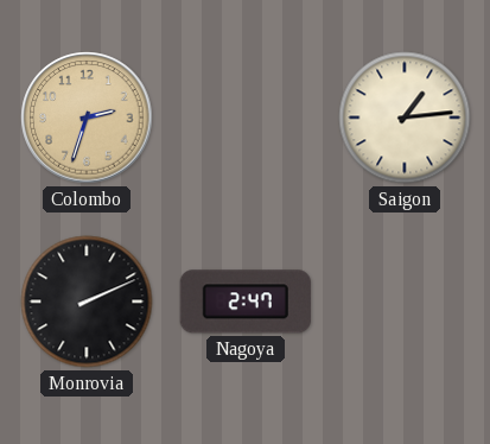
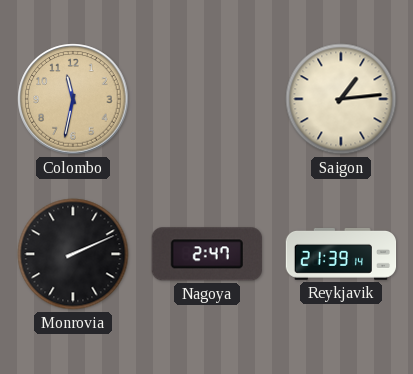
Colombo: 2:33 -> 11:32
Reykjavik: none -> 21:39
